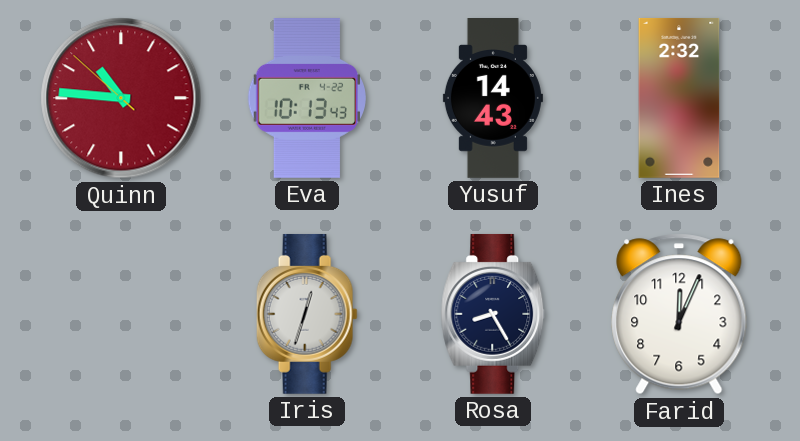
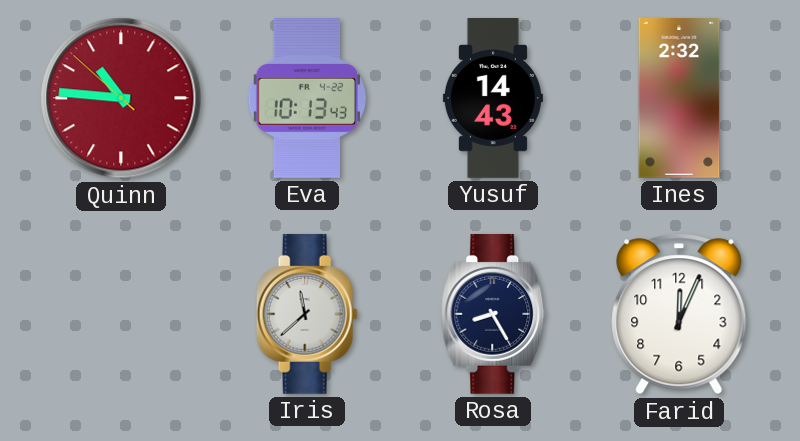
Iris: 12:33 -> 11:38
